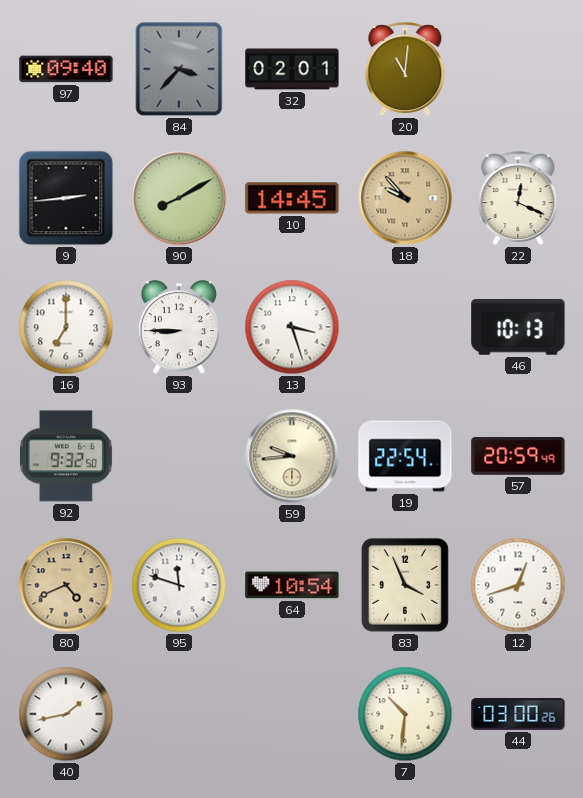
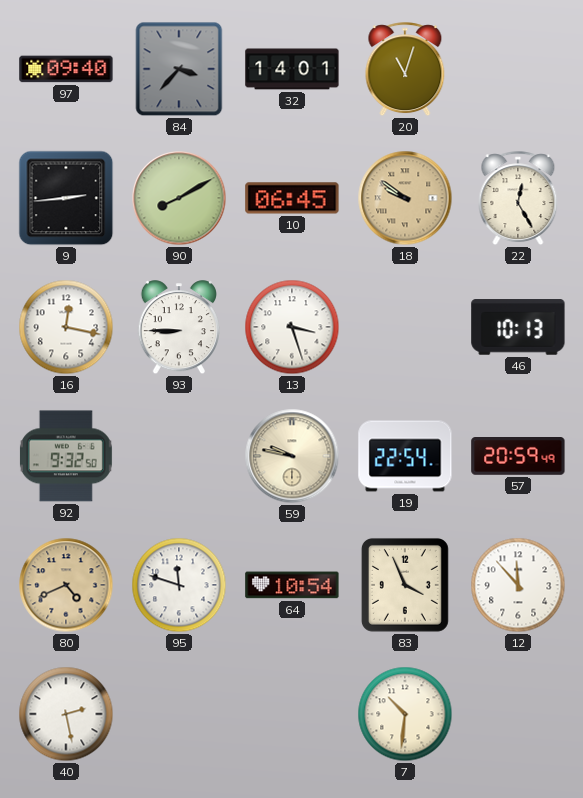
32: 02:01 -> 14:01
20: 11:01 -> 11:03
10: 14:45 -> 06:45
18: 9:53 -> 9:51
22: 12:19 -> 12:25
16: 7:00 -> 12:17
59: 9:44 -> 9:47
12: 12:42 -> 11:53
40: 1:43 -> 2:28
44: 03:00 -> none
